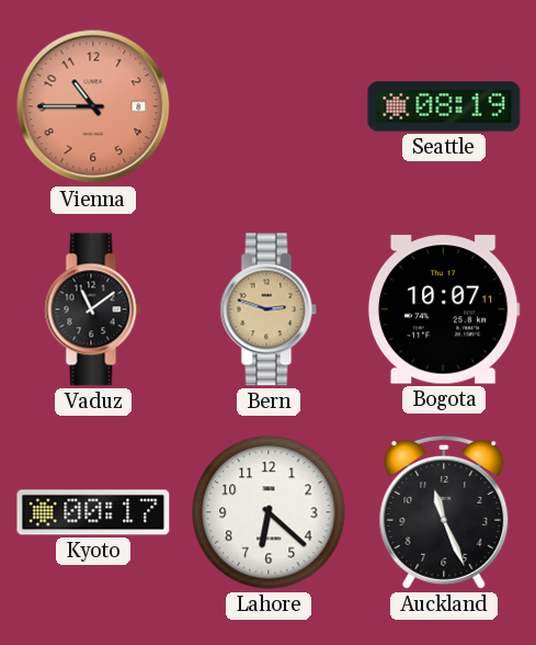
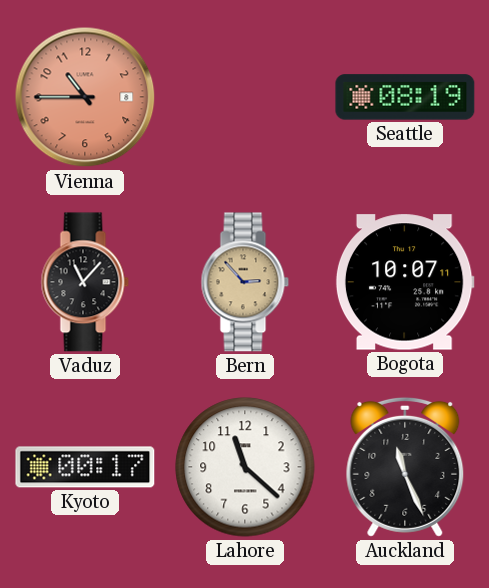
Vaduz: 11:09 -> 11:07
Bern: 2:48 -> 2:53
Lahore: 6:22 -> 11:22
